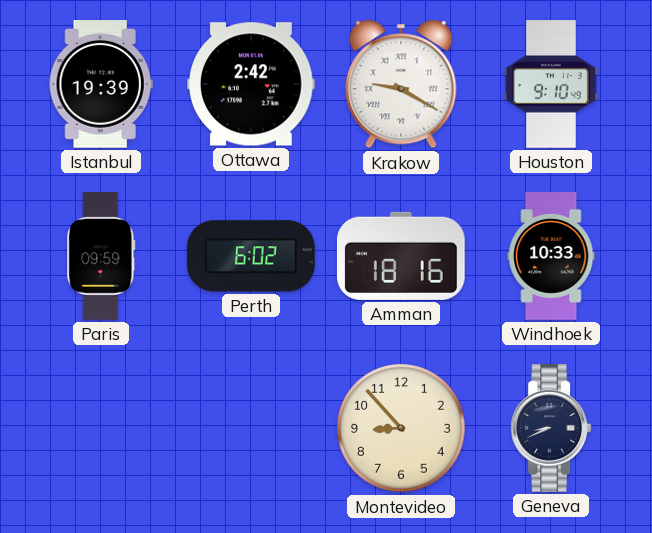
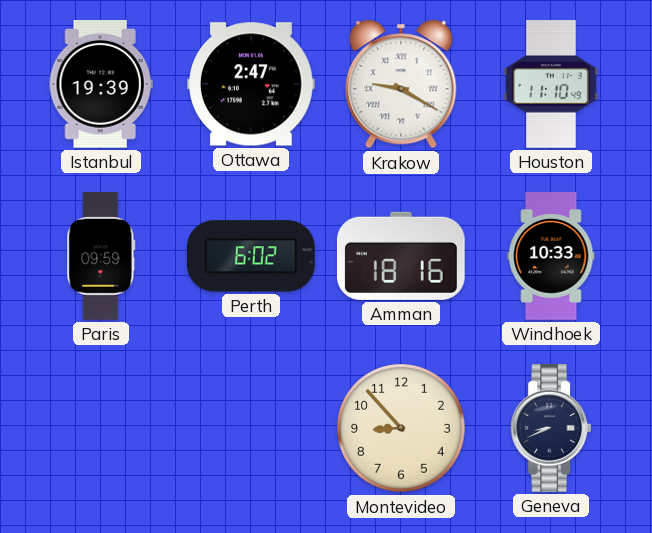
Ottawa: 2:42 -> 2:47
Houston: 9:10 -> 11:10
